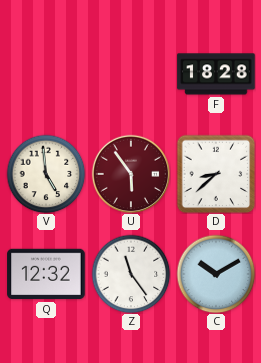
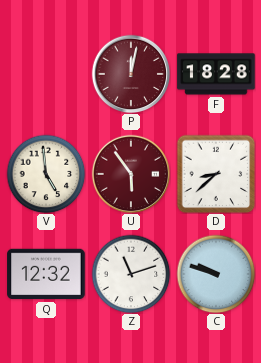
P: none -> 12:02
Z: 11:24 -> 11:12
C: 10:10 -> 9:48
